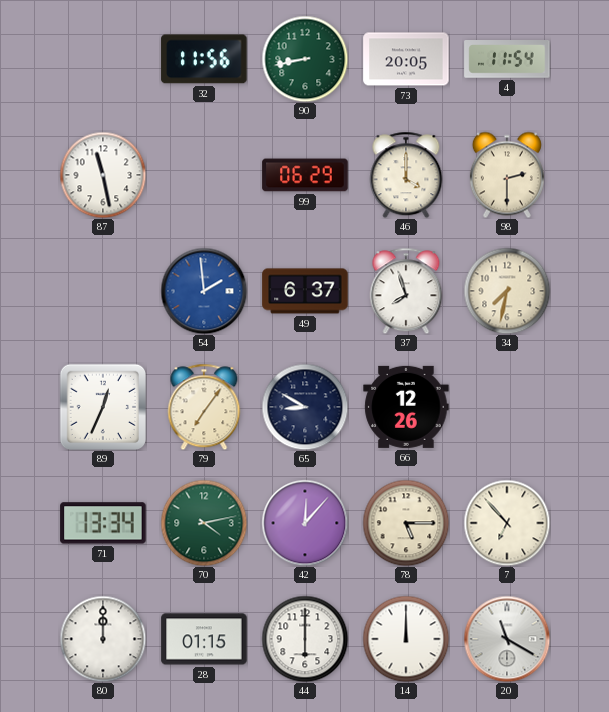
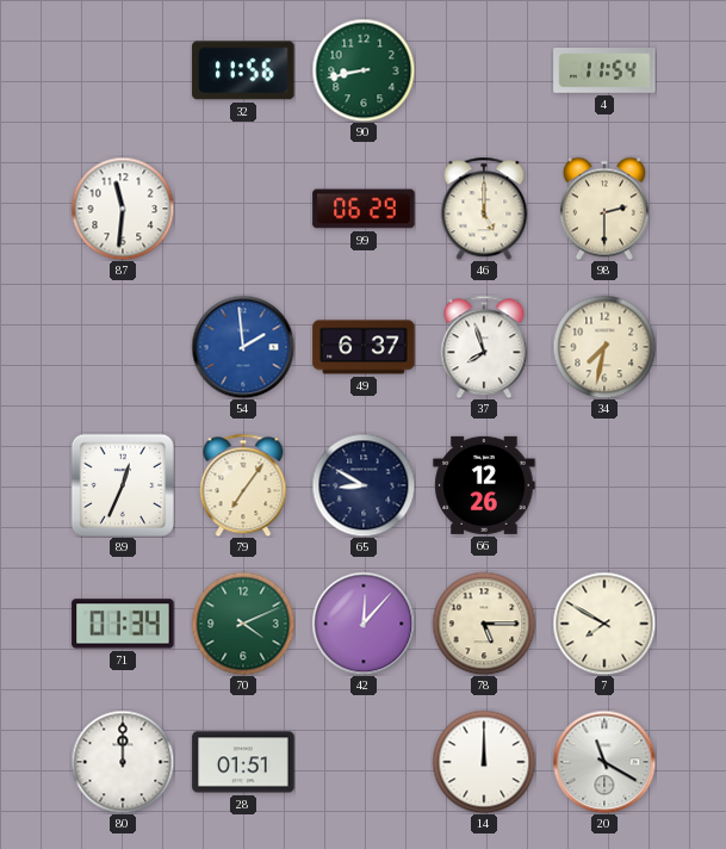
73: 20:05 -> none
87: 11:28 -> 11:31
46: 4:00 -> 5:00
71: 13:34 -> 01:34
70: 4:13 -> 4:11
7: 6:53 -> 7:50
28: 01:15 -> 01:51
44: 6:00 -> none
